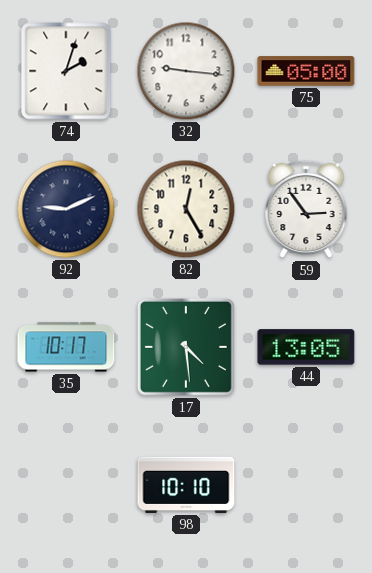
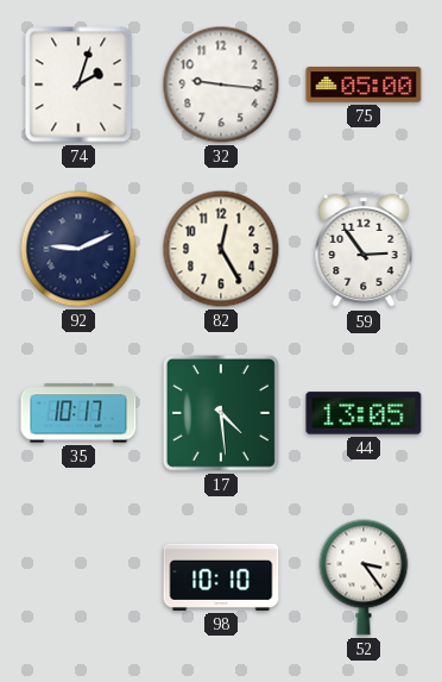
52: none -> 3:24
